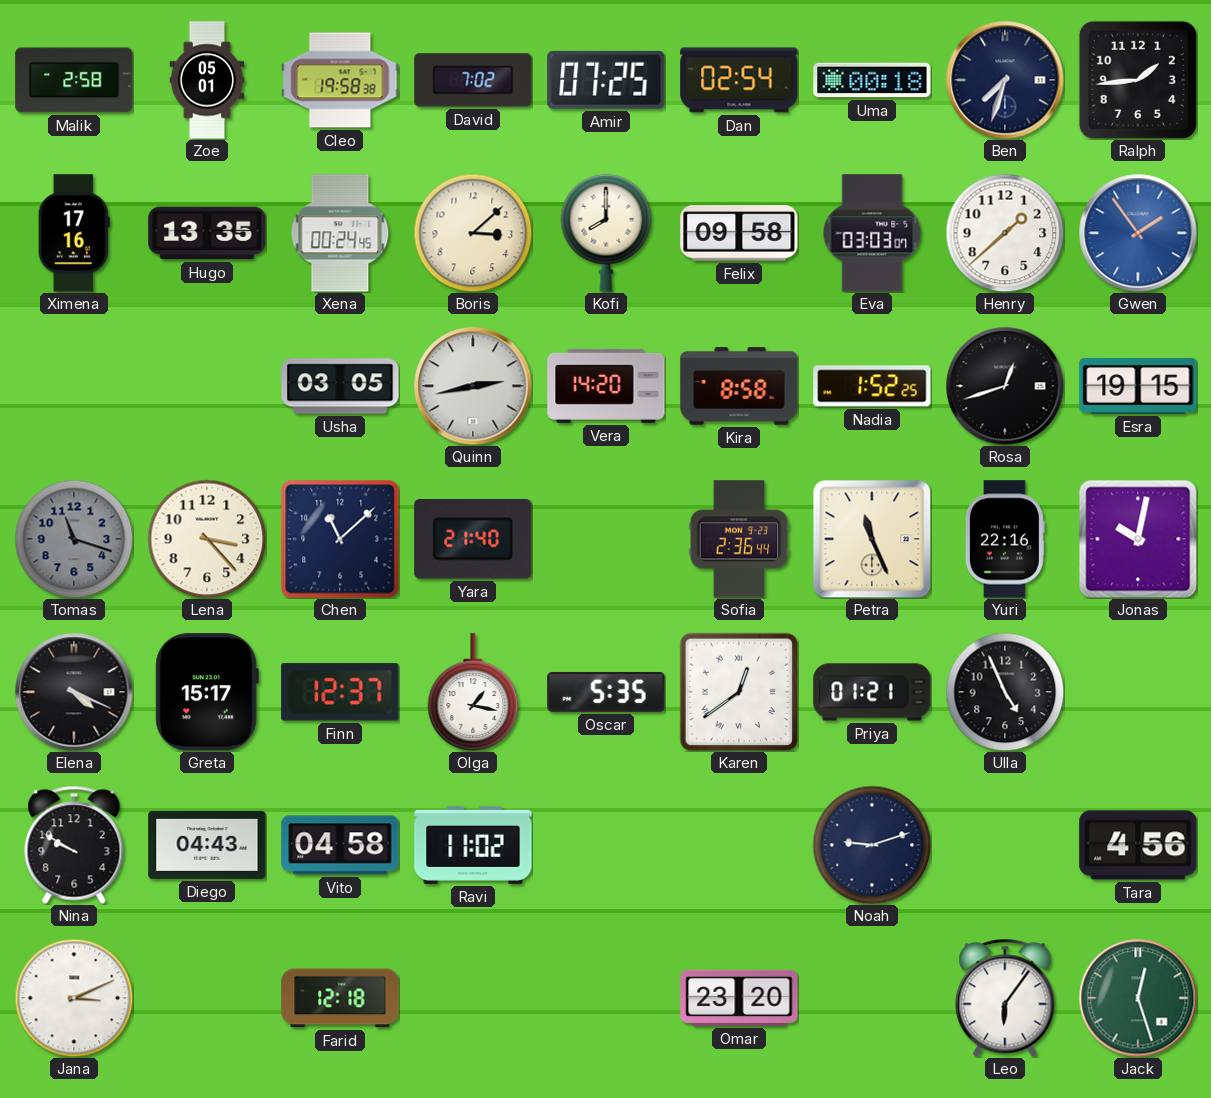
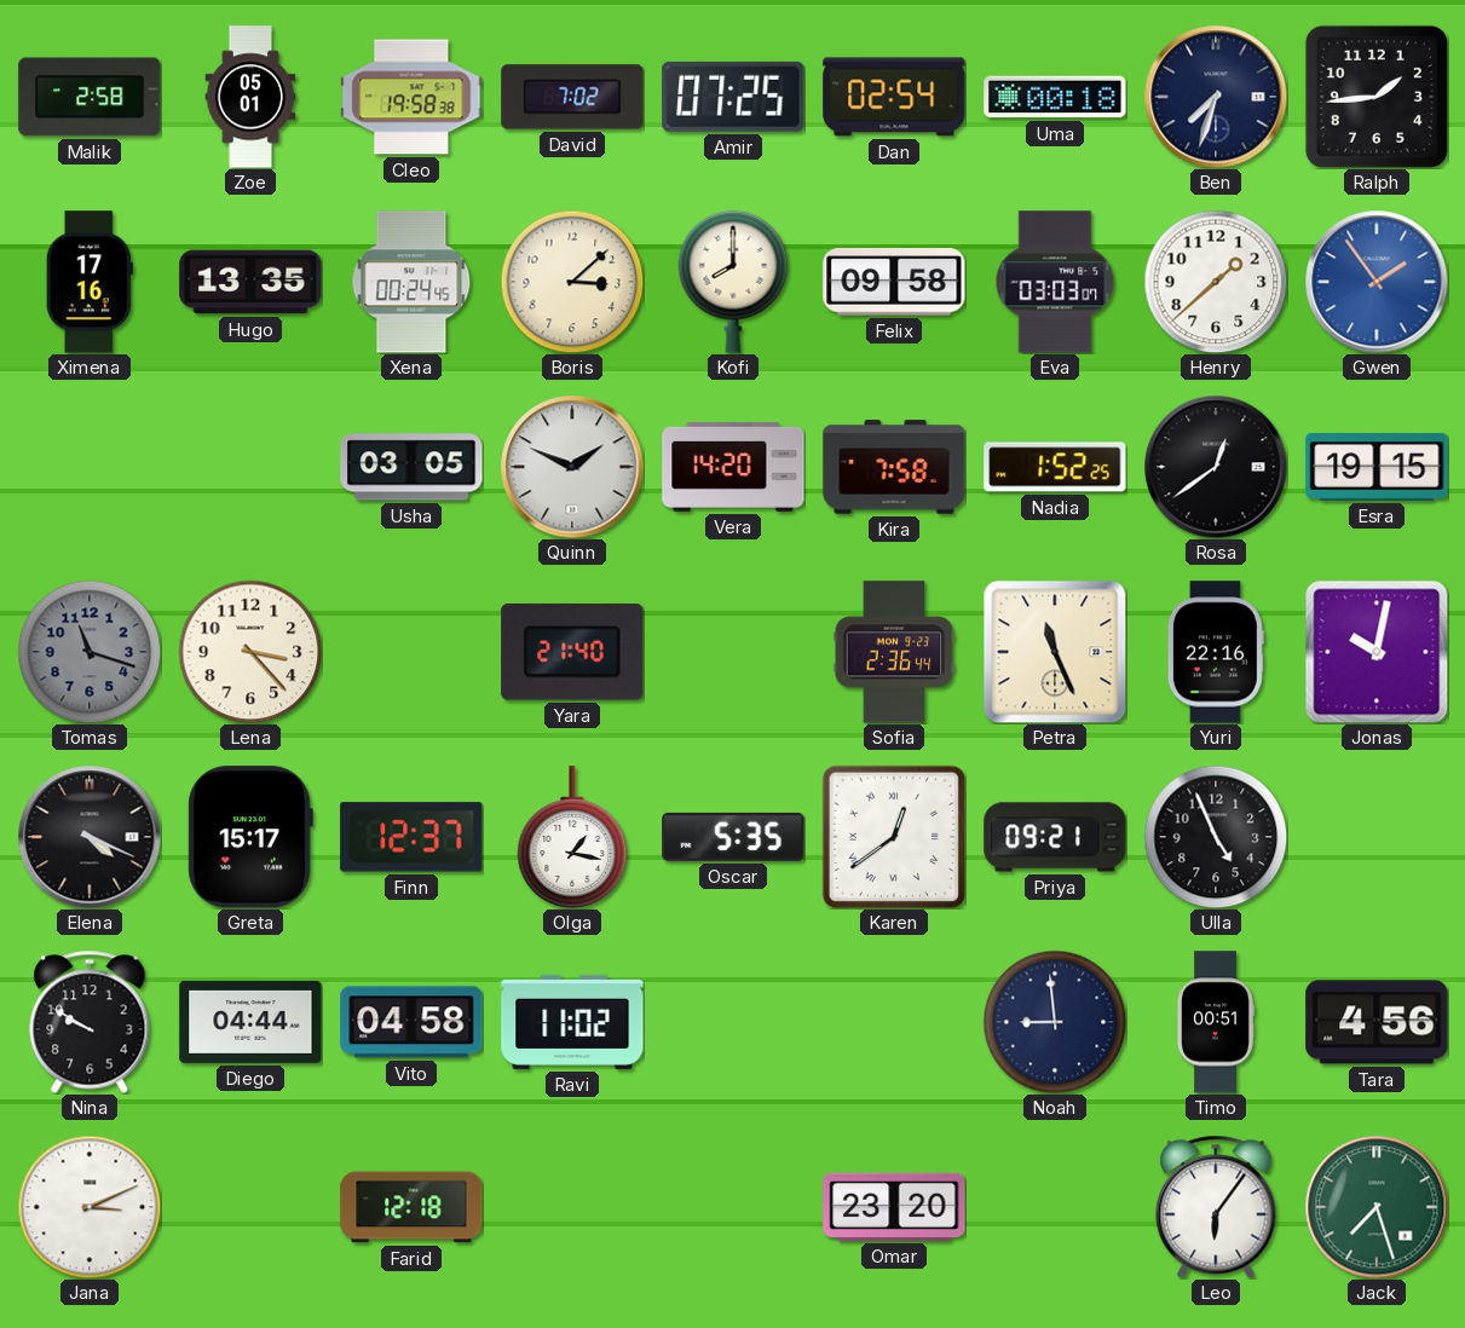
Quinn: 2:43 -> 1:49
Kira: 8:58 -> 7:58
Rosa: 12:42 -> 12:39
Chen: 11:08 -> none
Priya: 01:21 -> 09:21
Diego: 04:43 -> 04:44
Noah: 9:12 -> 8:59
Timo: none -> 00:51
Jack: 12:27 -> 7:27
